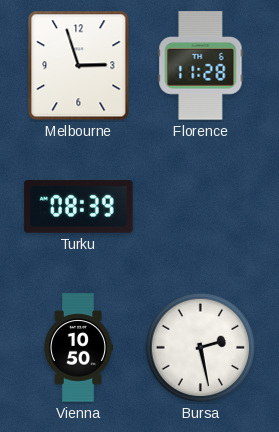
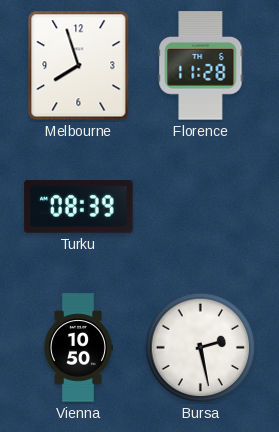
Melbourne: 2:57 -> 7:57
